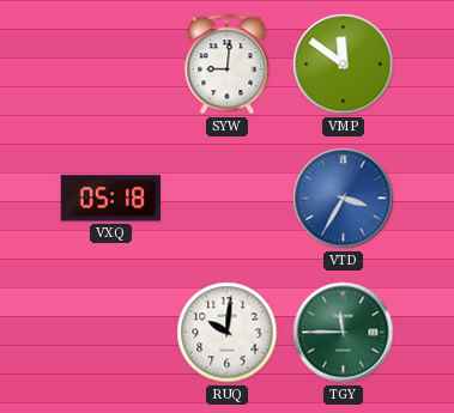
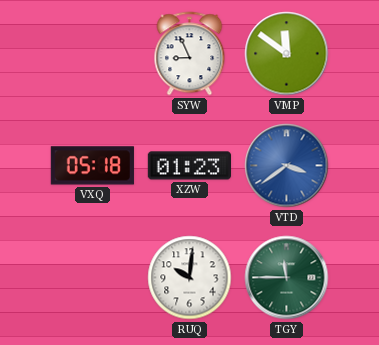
SYW: 9:01 -> 8:56
XZW: none -> 01:23
VTD: 3:35 -> 3:39
